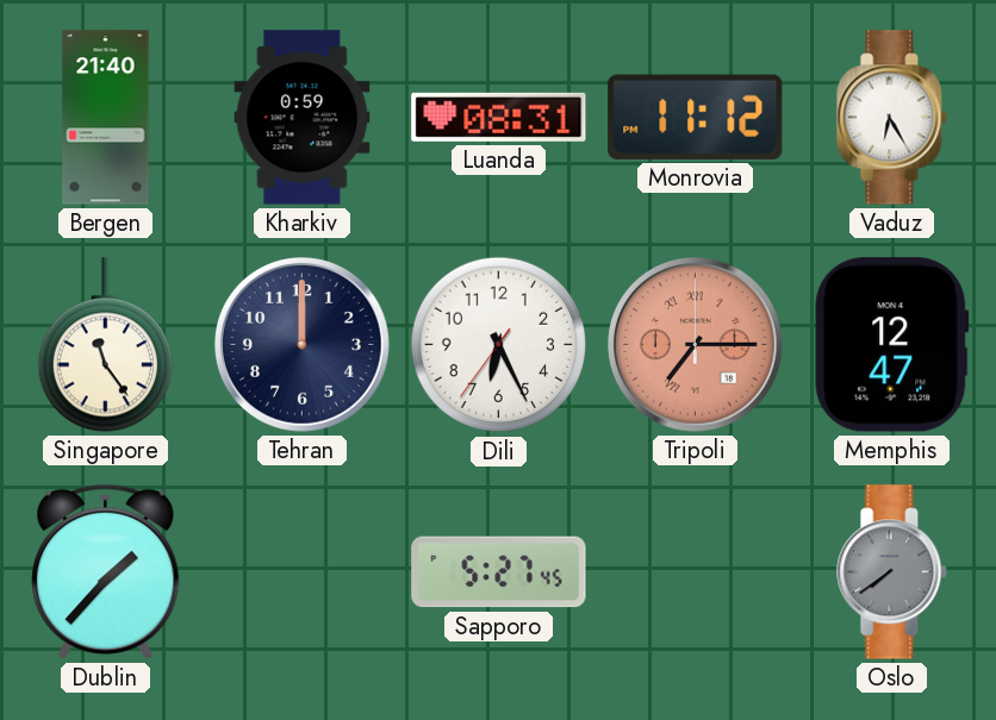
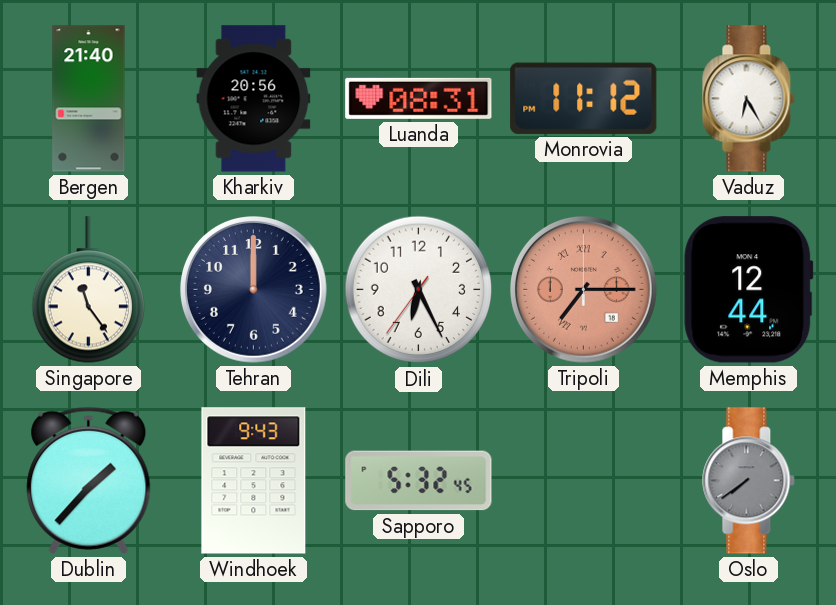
Kharkiv: 0:59 -> 20:56
Memphis: 12:47 -> 12:44
Windhoek: none -> 9:43
Sapporo: 5:27 -> 5:32
